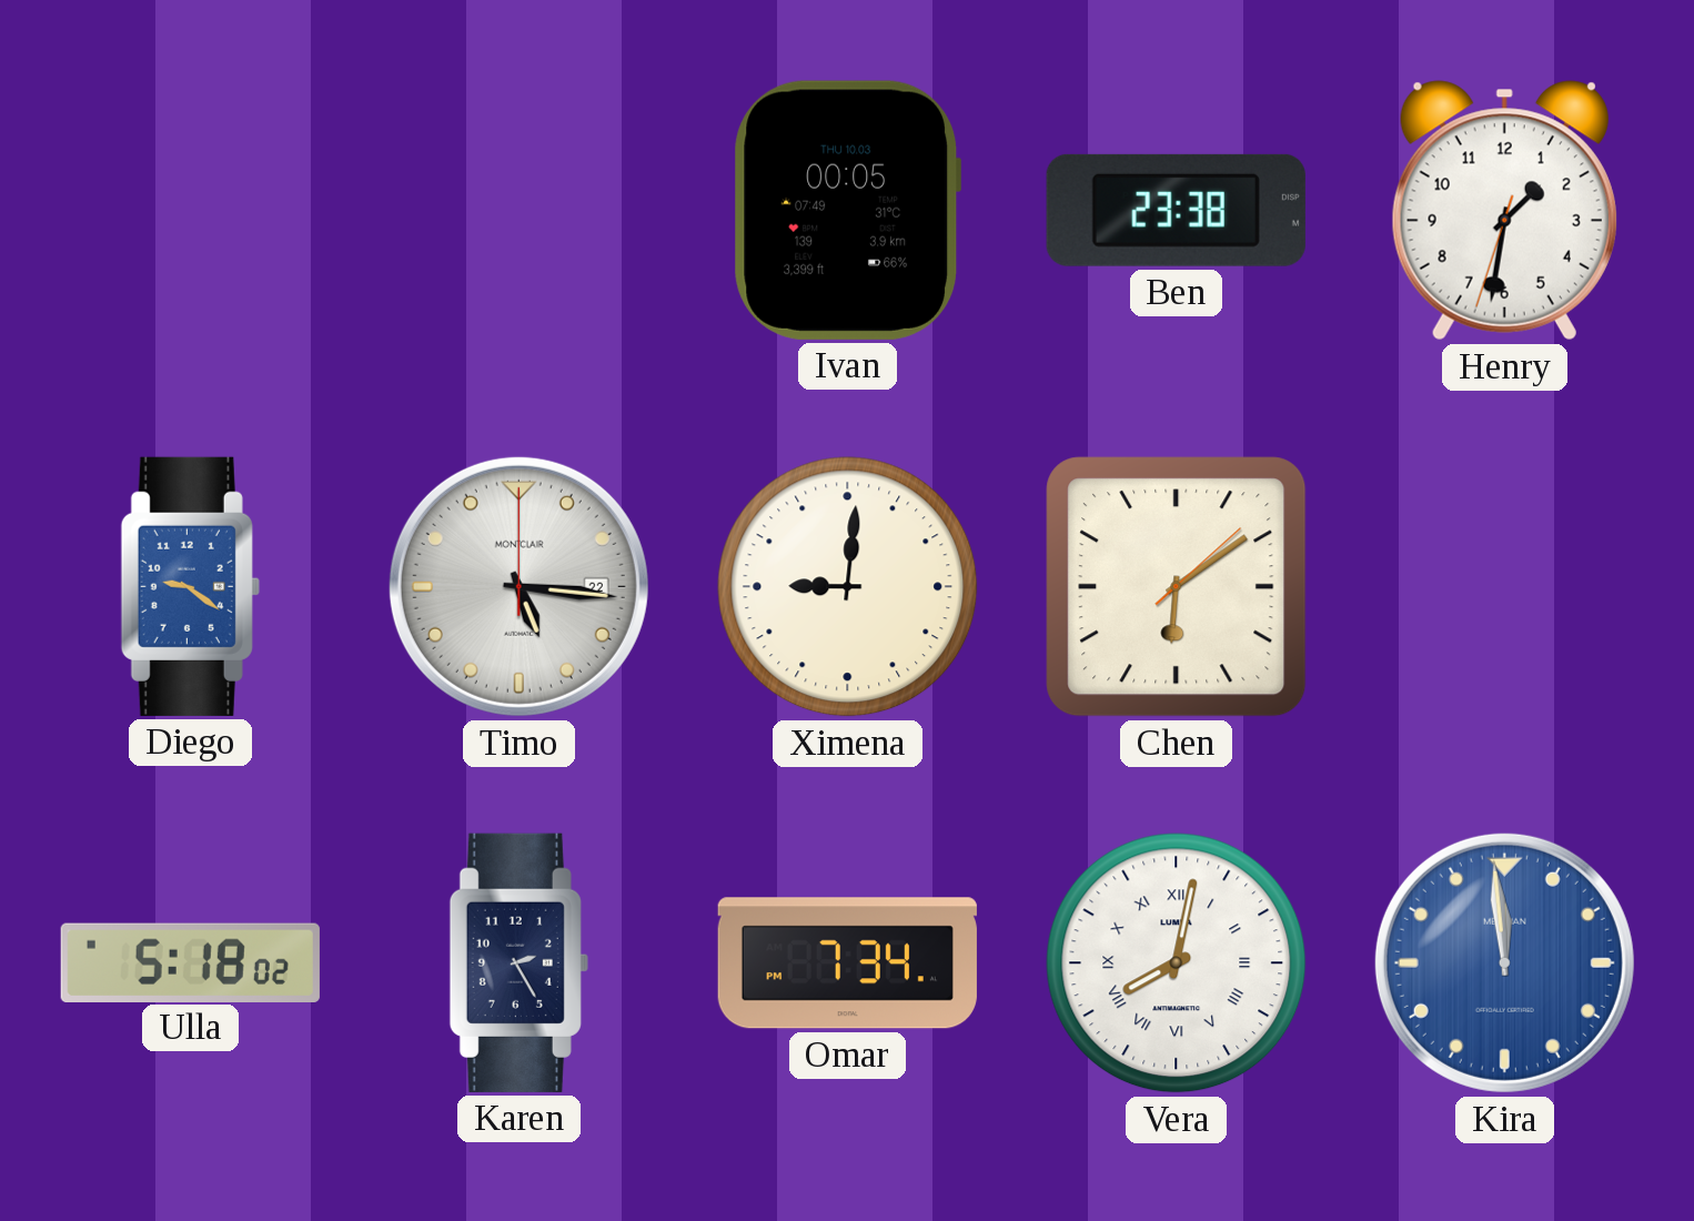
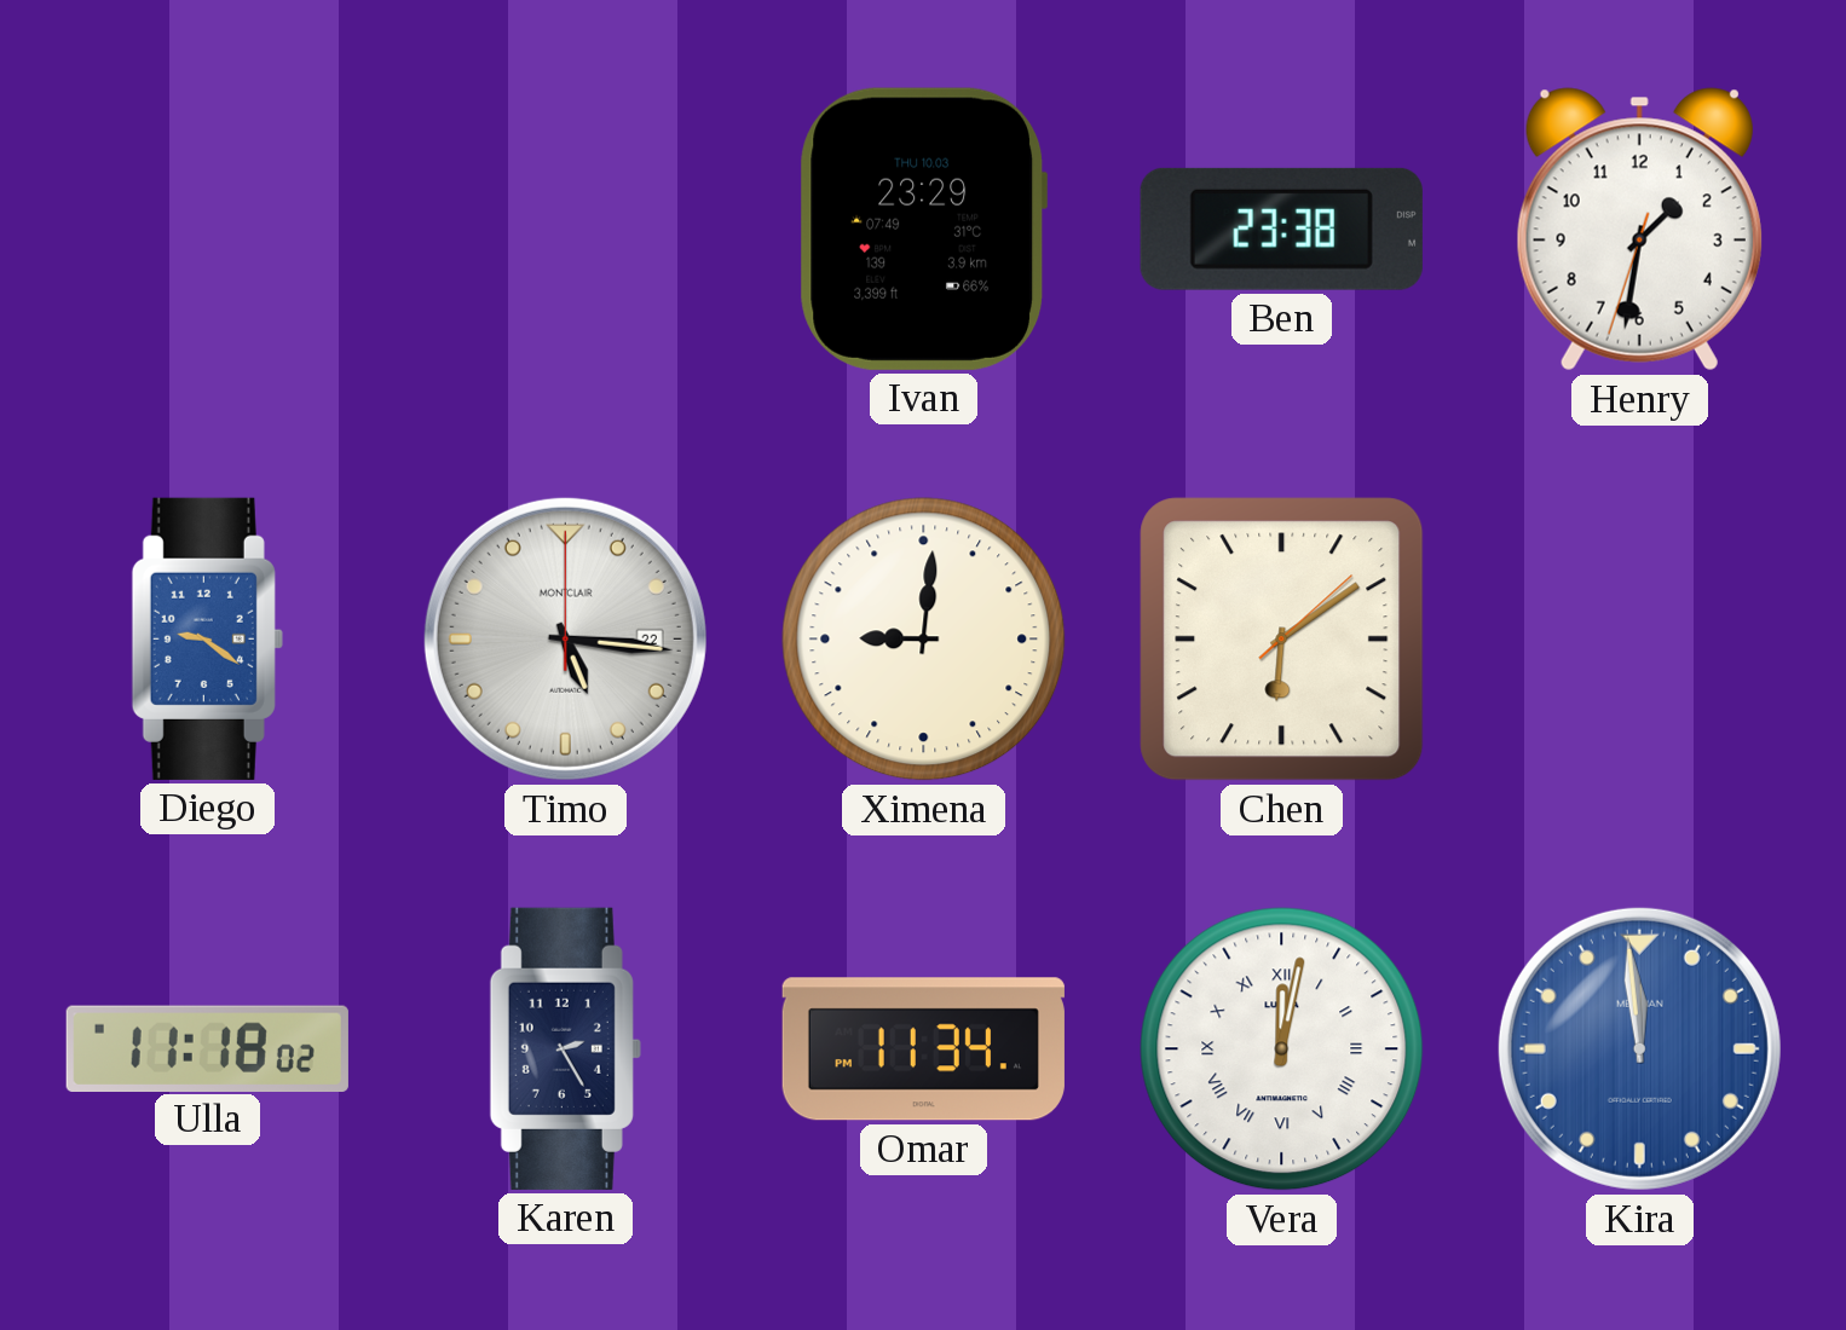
Ivan: 00:05 -> 23:29
Ulla: 5:18 -> 11:18
Omar: 7:34 -> 11:34
Vera: 8:02 -> 12:02
